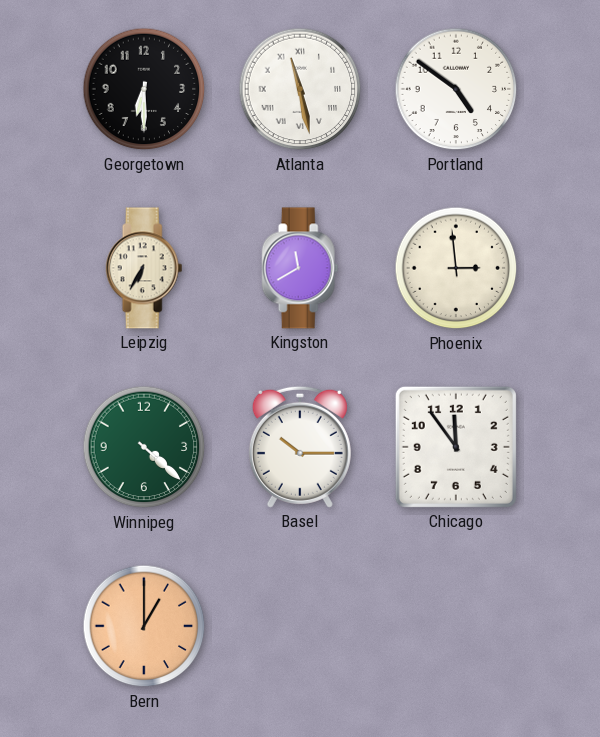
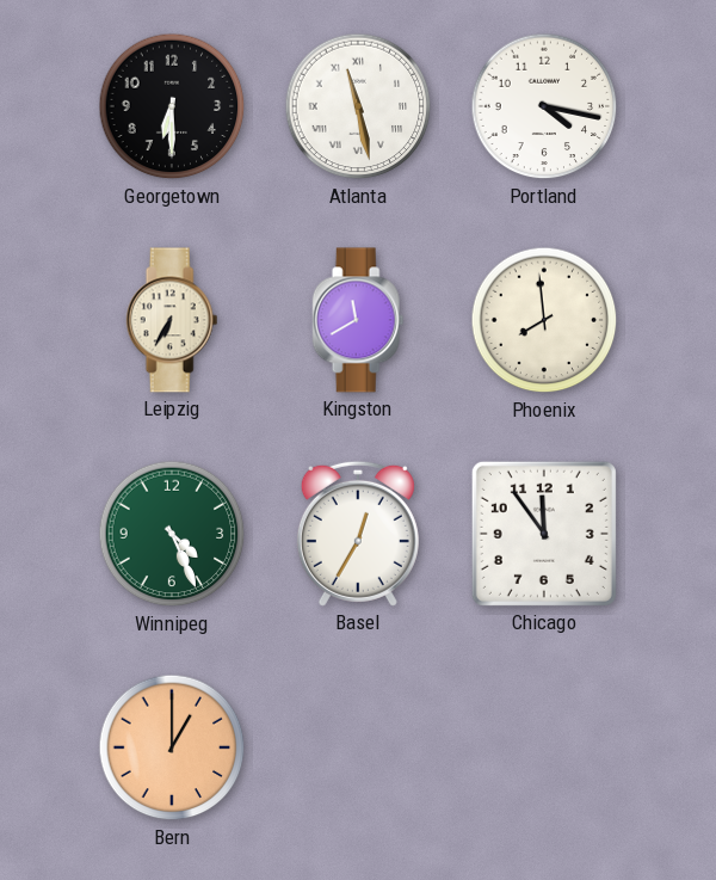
Portland: 4:51 -> 4:17
Phoenix: 2:59 -> 7:59
Winnipeg: 4:22 -> 4:26
Basel: 10:15 -> 12:35
